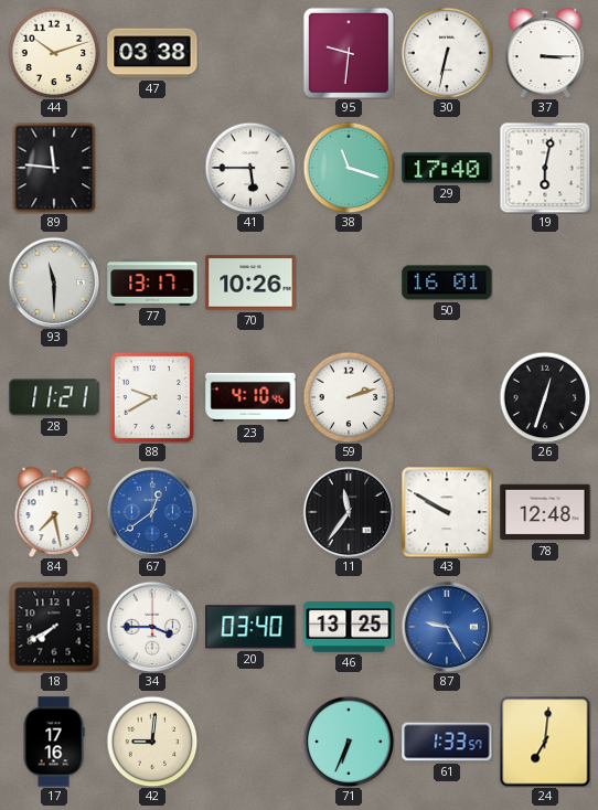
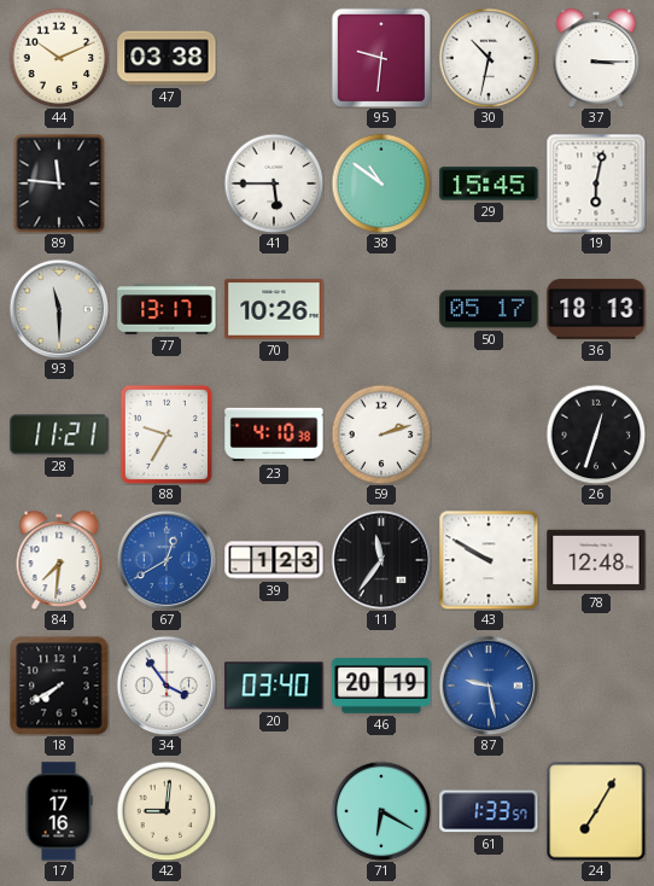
44: 10:12 -> 10:11
30: 6:32 -> 10:32
38: 11:18 -> 10:51
29: 17:40 -> 15:45
50: 16:01 -> 05:17
36: none -> 18:13
88: 9:40 -> 9:35
23: 4:10:46 -> 4:10:38
84: 7:28 -> 7:31
67: 12:39 -> 12:40
39: none -> 1:23
34: 3:45 -> 3:54
46: 13:25 -> 20:19
87: 9:25 -> 9:28
71: 6:34 -> 6:20
24: 7:01 -> 7:05
